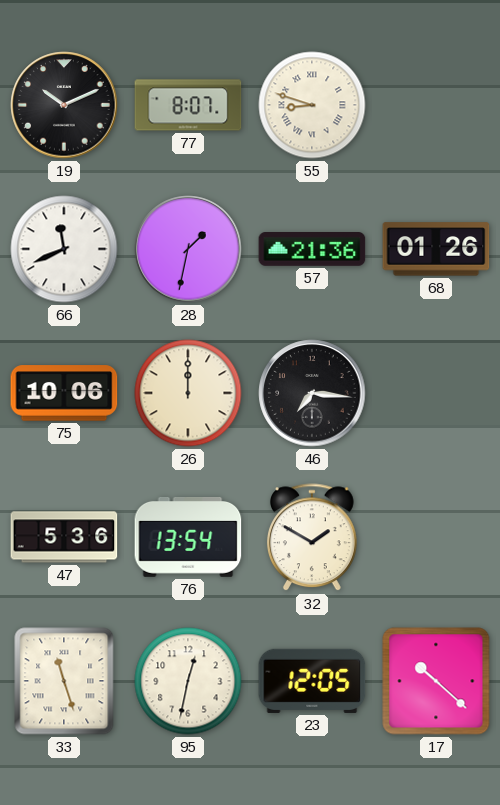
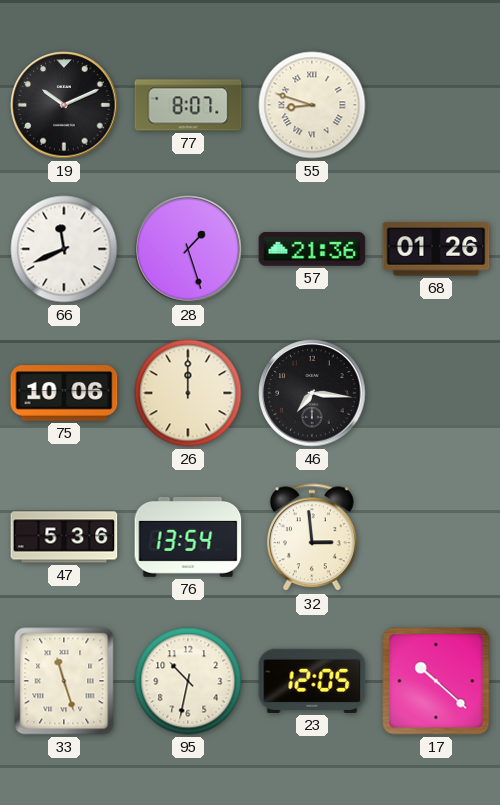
28: 1:32 -> 1:27
32: 1:50 -> 2:59
95: 12:32 -> 10:32
